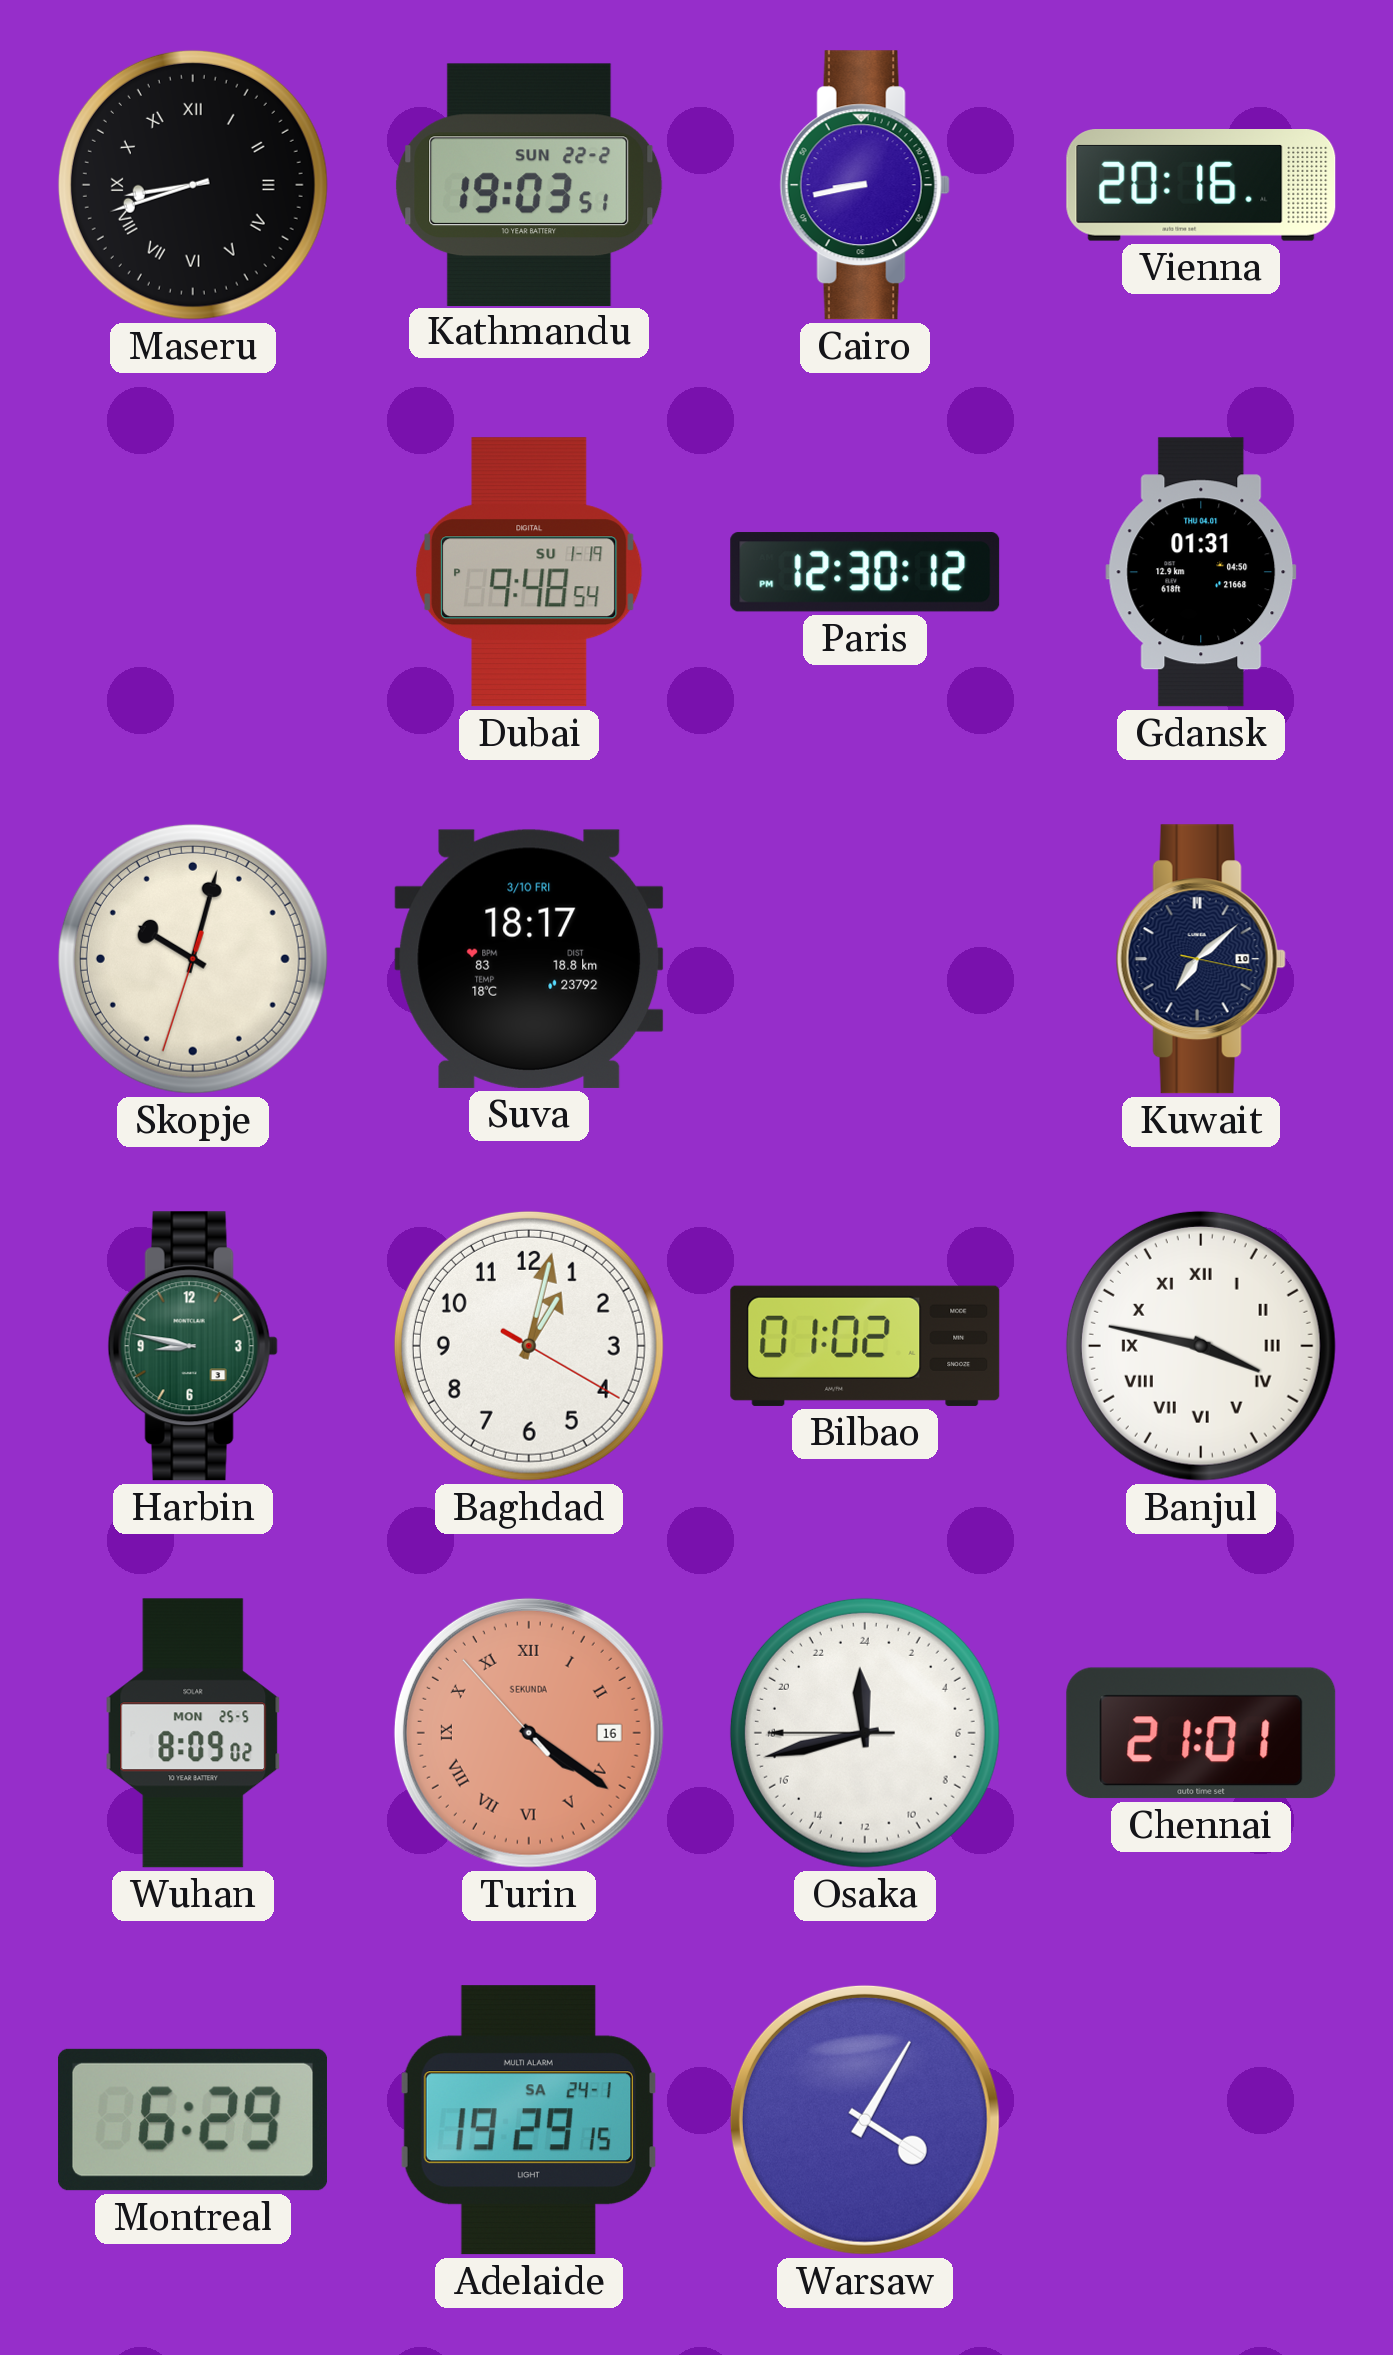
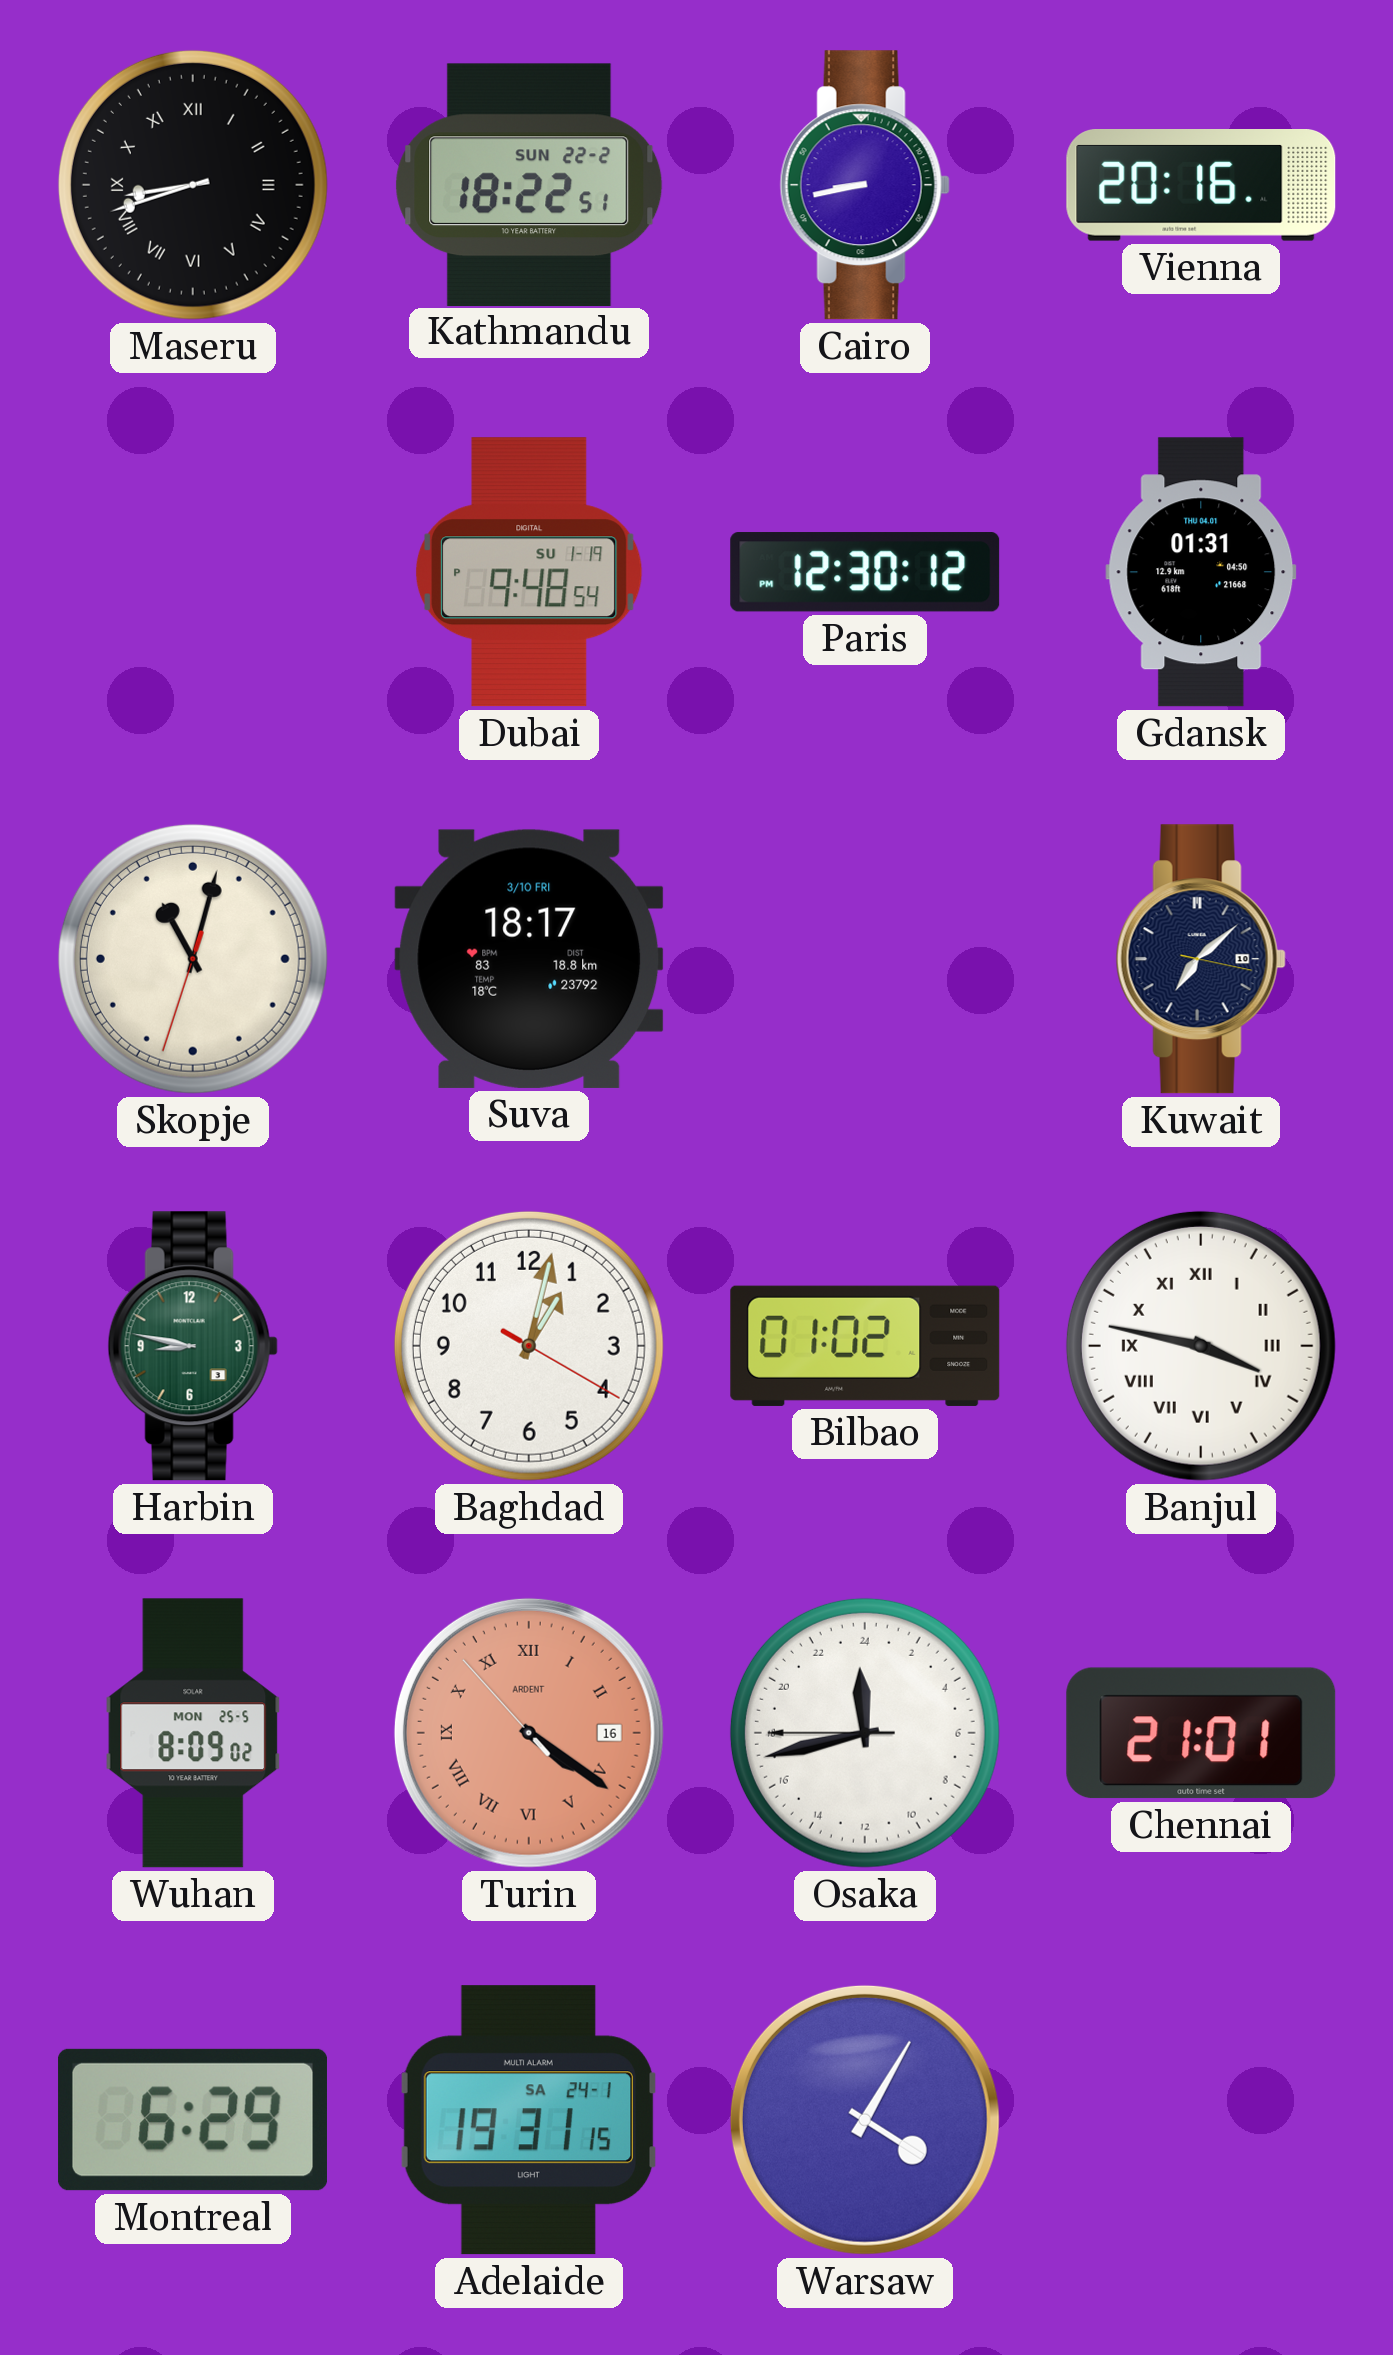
Kathmandu: 19:03 -> 18:22
Skopje: 10:02 -> 11:02
Turin brand: SEKUNDA -> ARDENT
Adelaide: 19:29 -> 19:31
